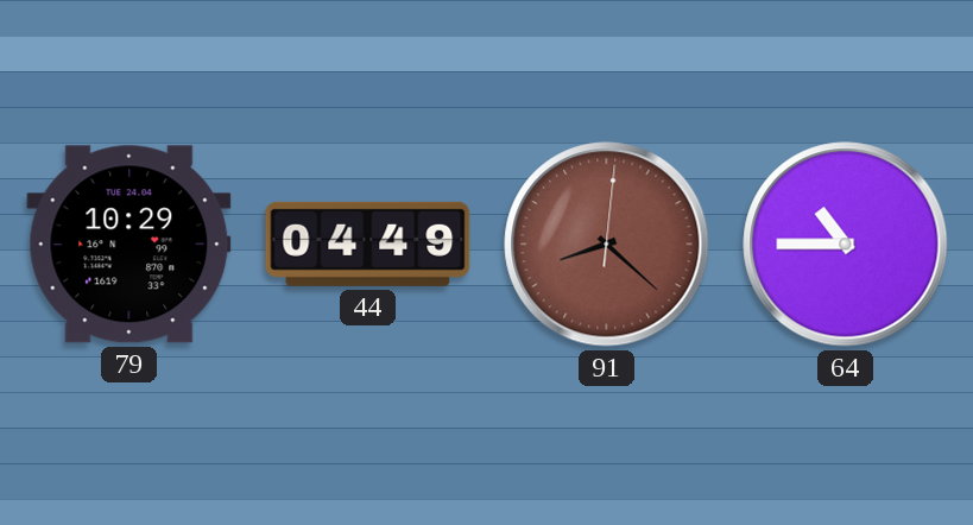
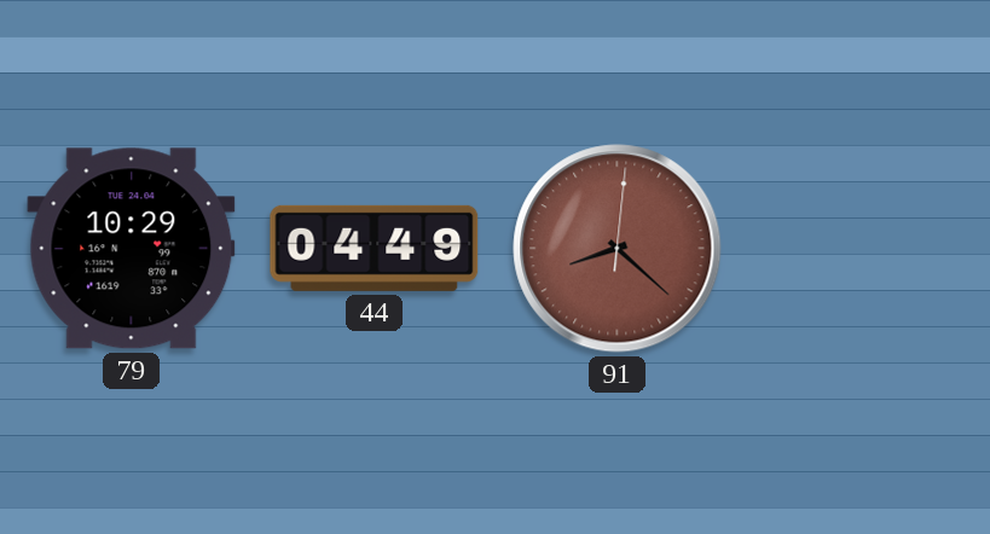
64: 10:45 -> none
